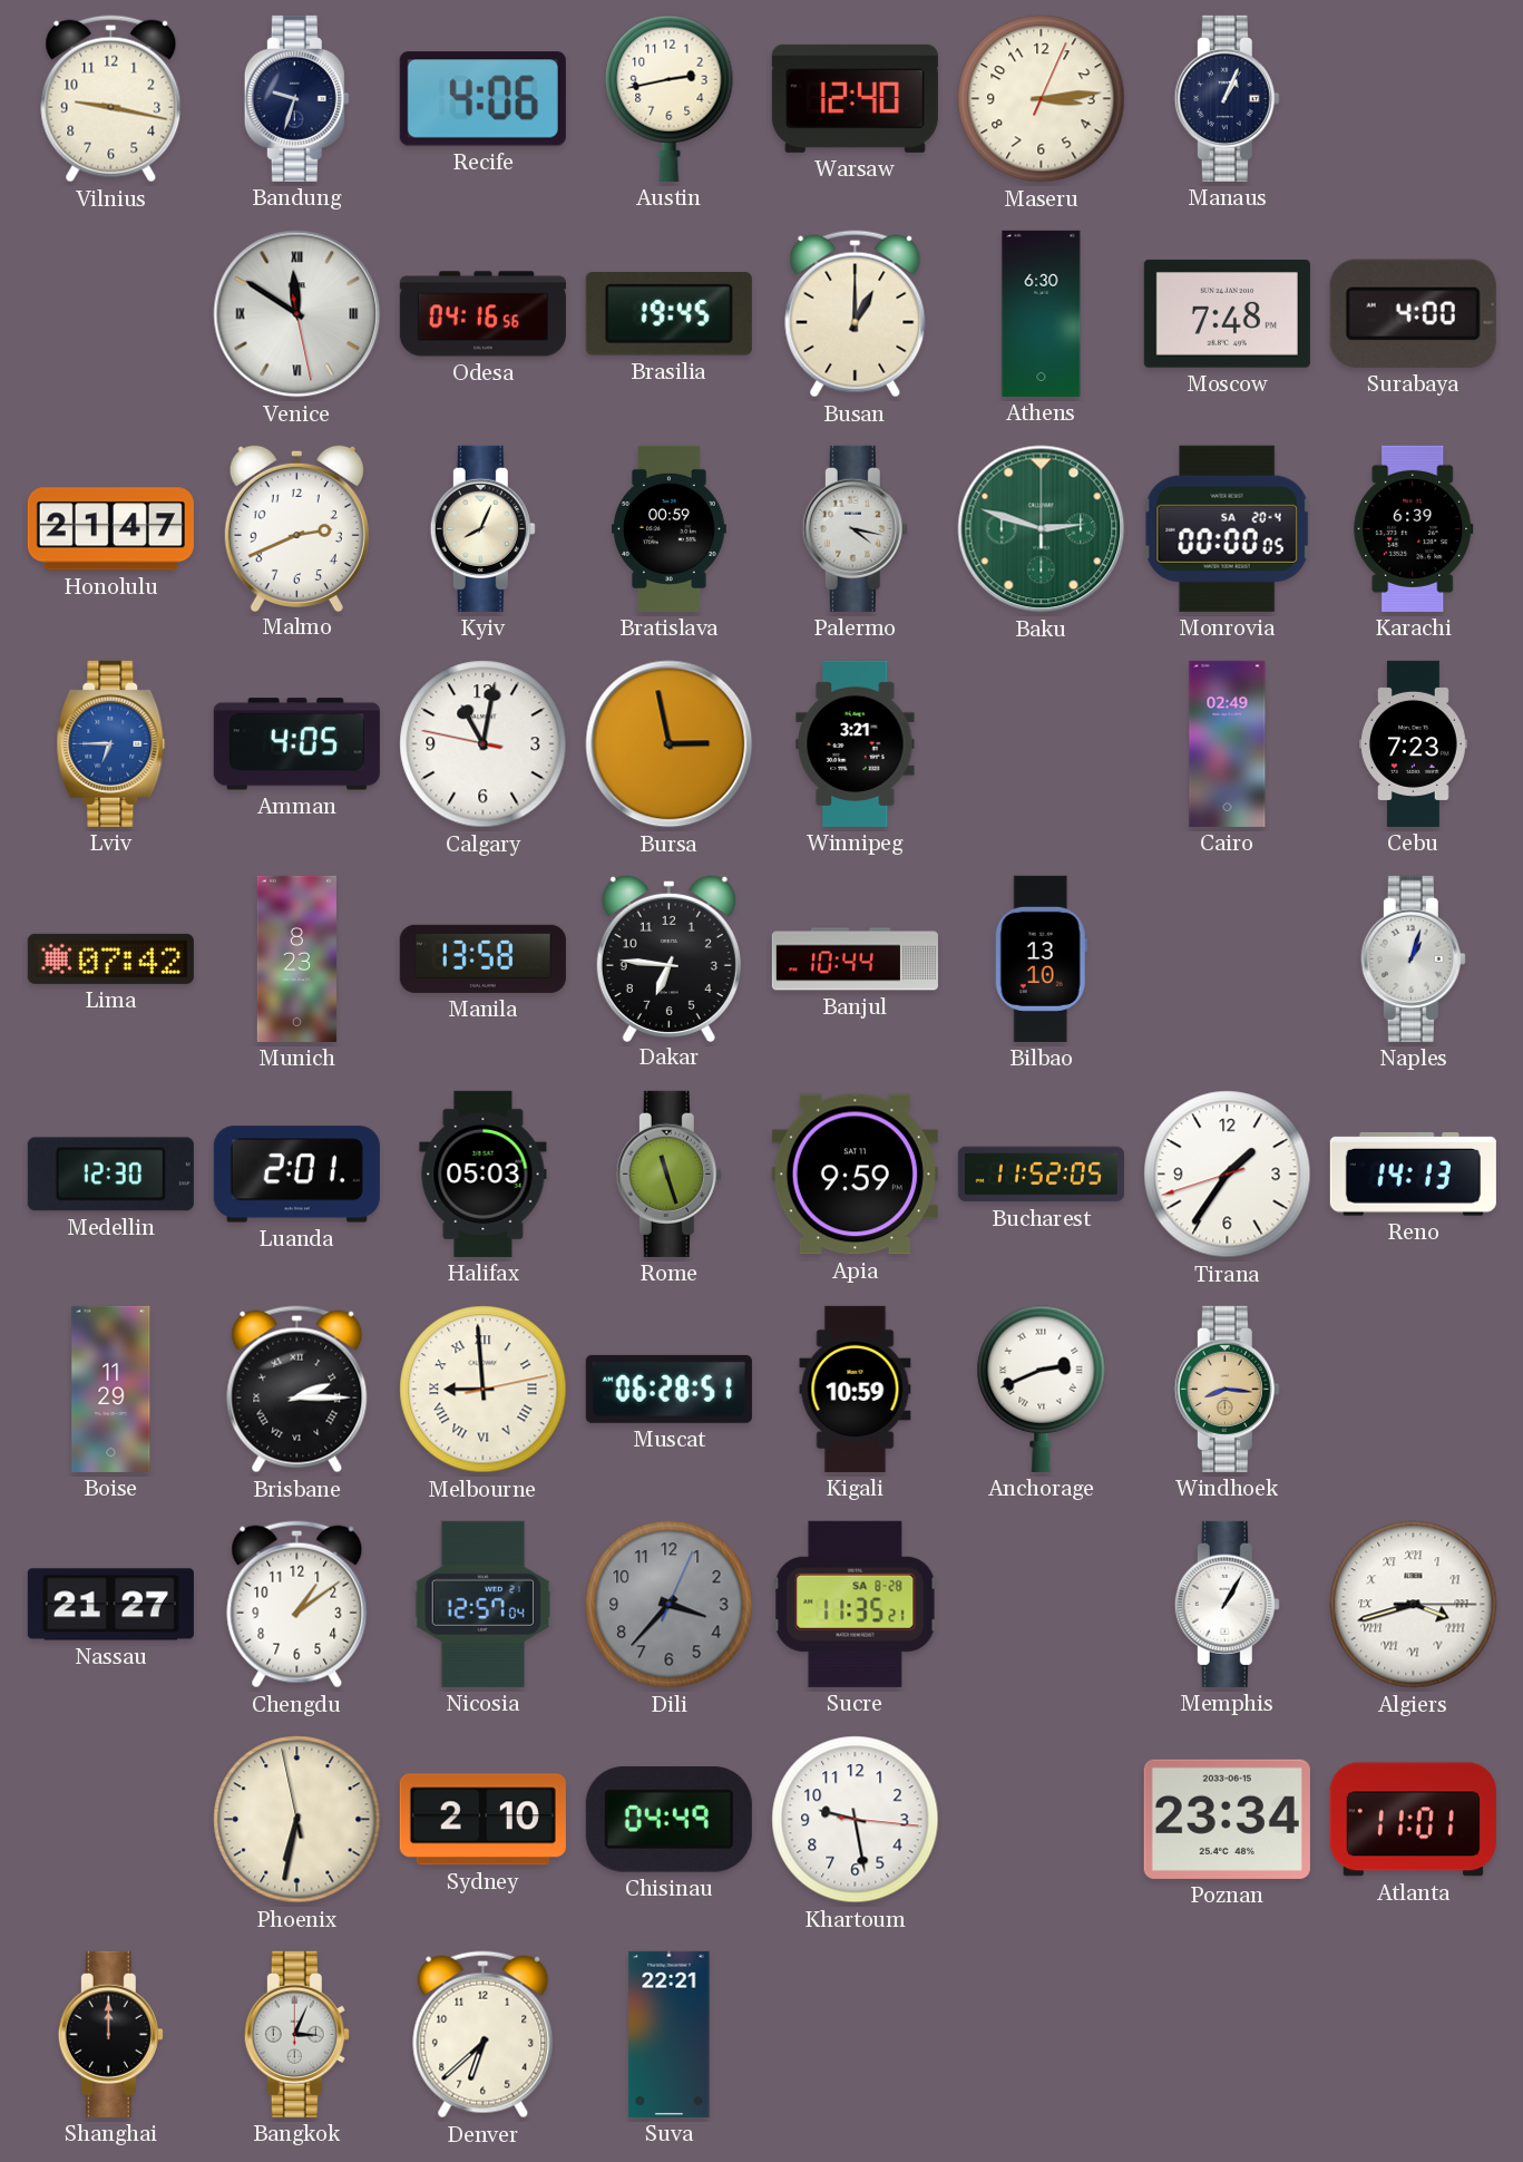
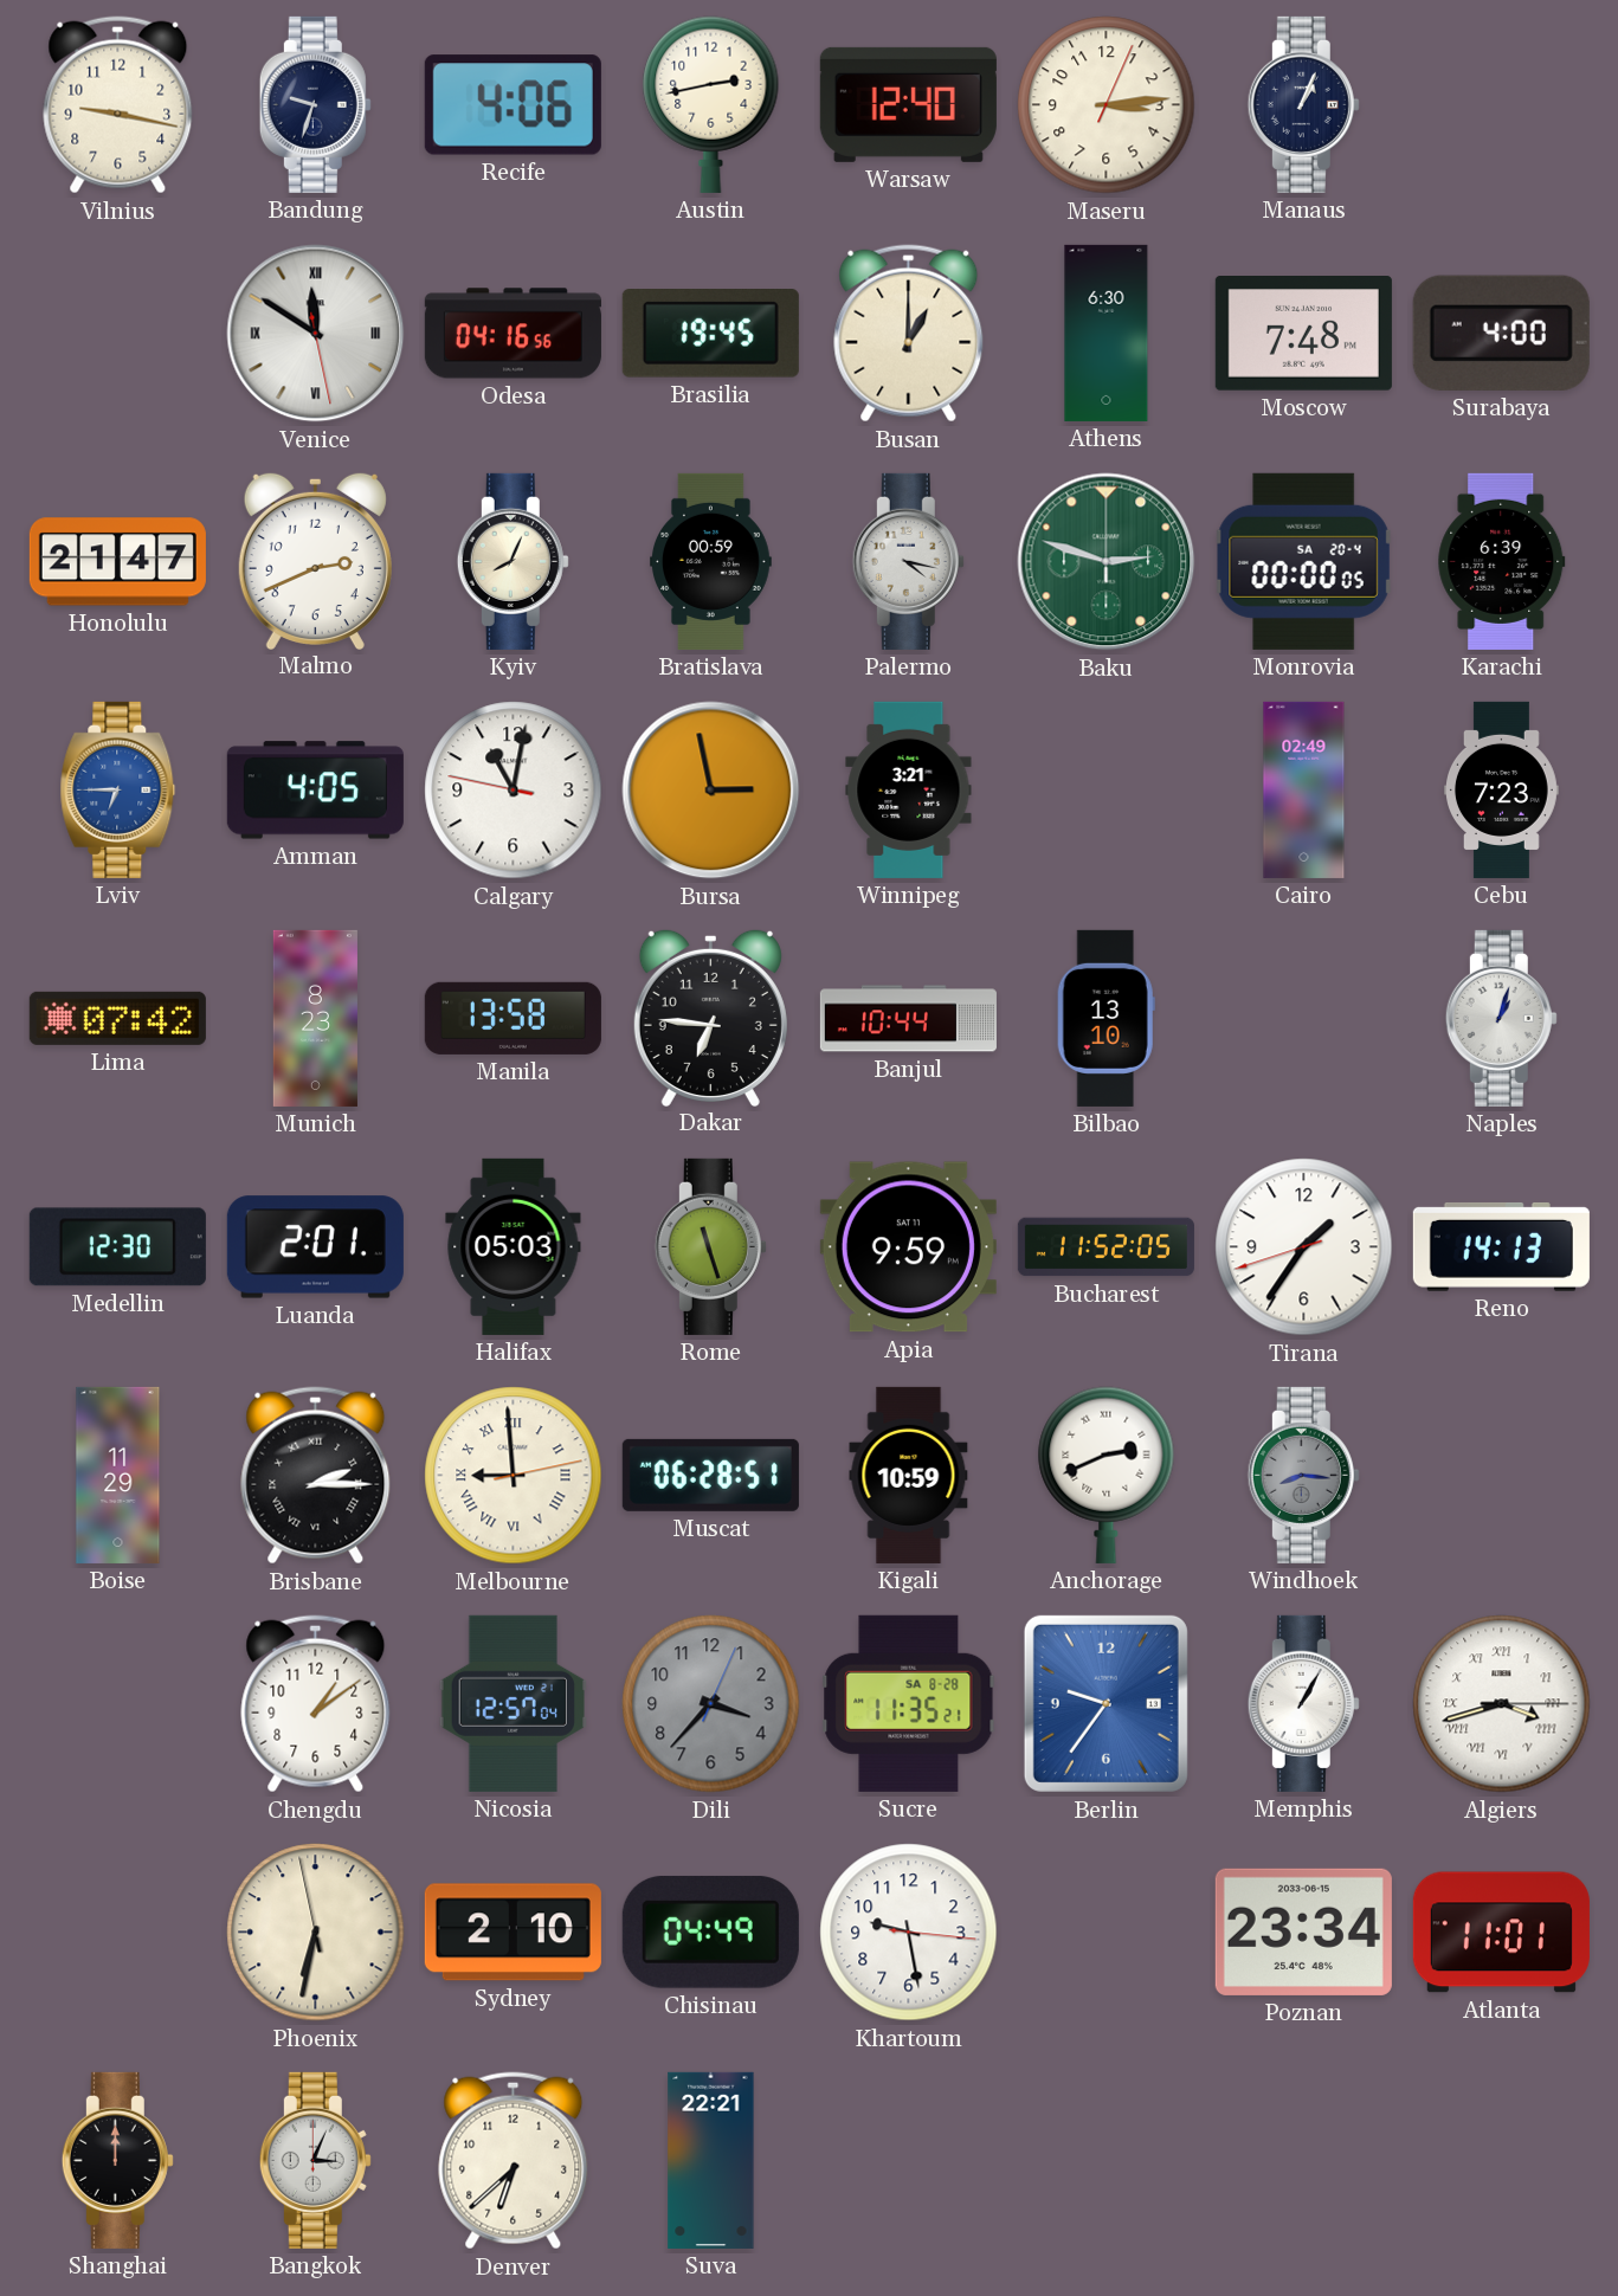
Windhoek dial: champagne -> grey
Nassau: 21:27 -> none
Berlin: none -> 9:36
